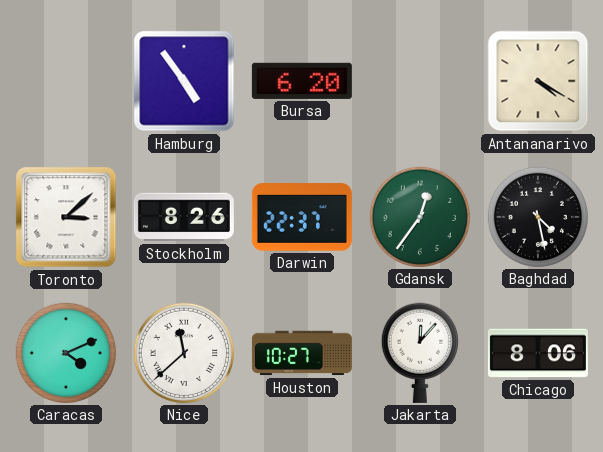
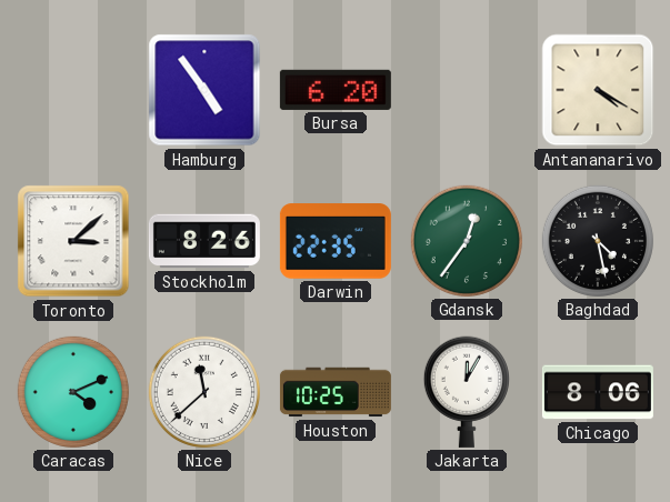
Darwin: 22:37 -> 22:35
Houston: 10:27 -> 10:25
Jakarta: 12:07 -> 12:05
